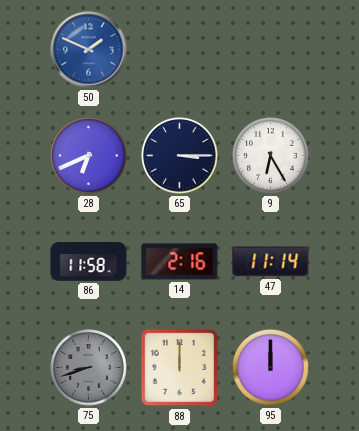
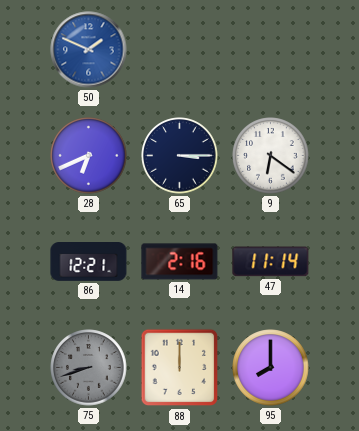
9: 6:25 -> 6:21
86: 11:58 -> 12:21
95: 12:00 -> 8:00
